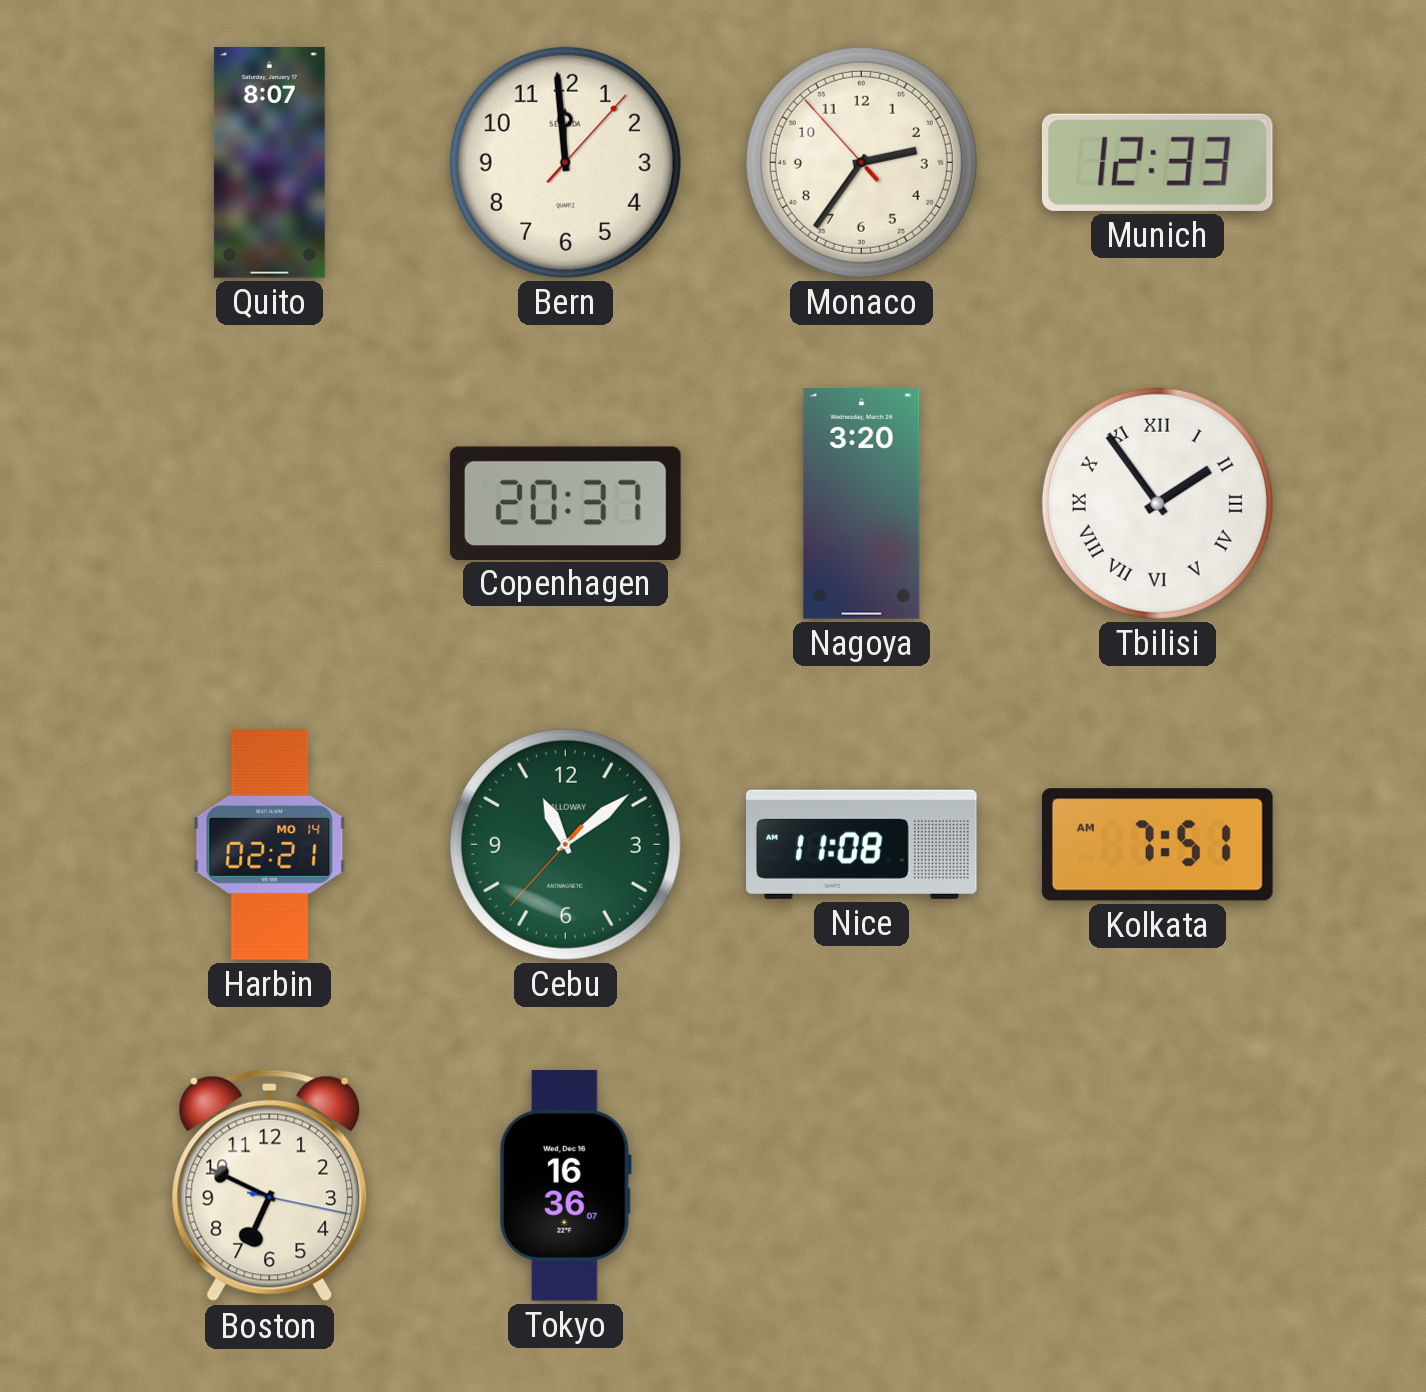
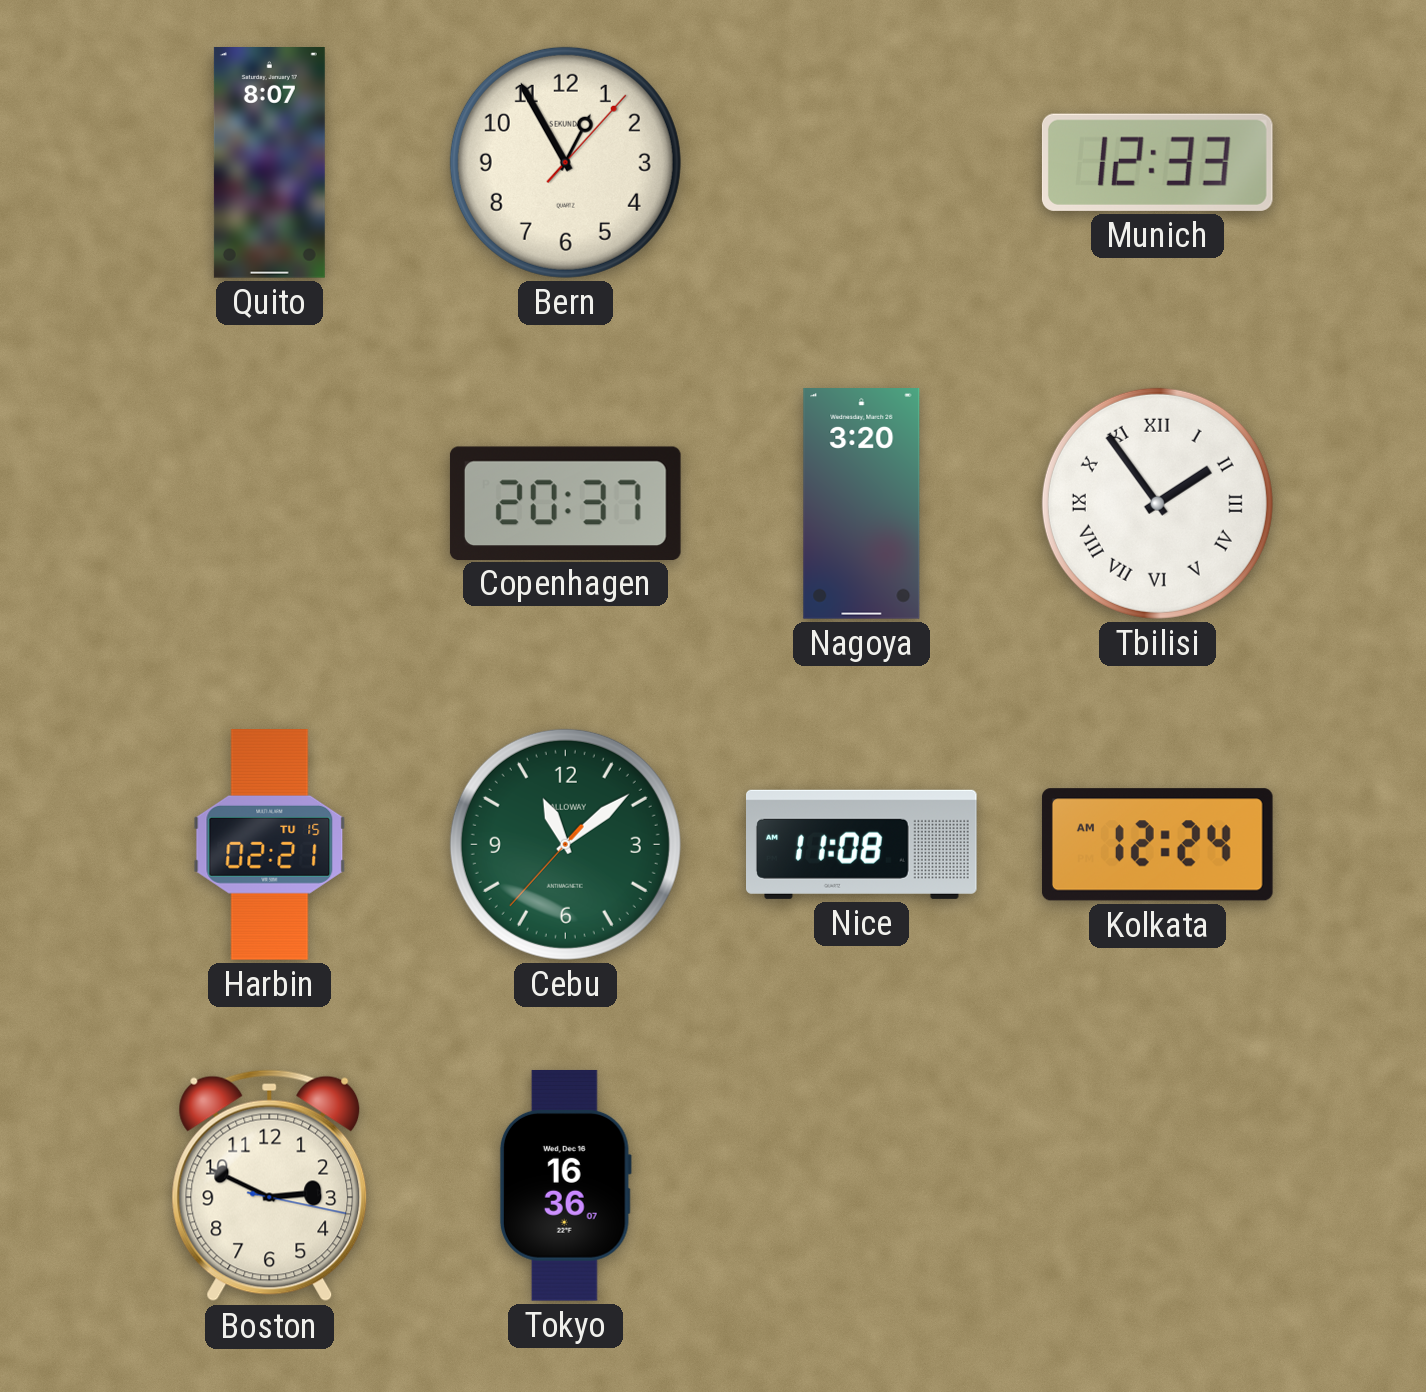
Bern: 11:59 -> 12:55
Monaco: 2:35 -> none
Harbin date: MO 14 -> TU 15
Kolkata: 7:51 -> 12:24
Boston: 6:49 -> 2:49
